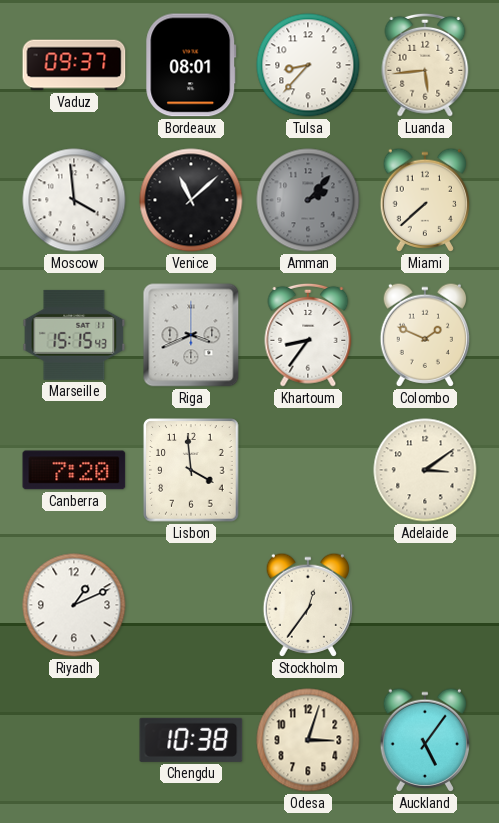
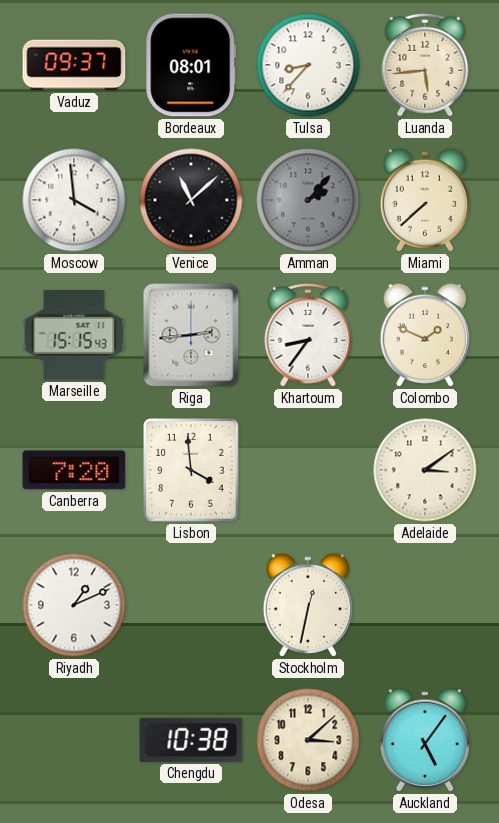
Riga: 3:41 -> 2:44
Stockholm: 12:36 -> 12:32
Odesa: 3:03 -> 3:08
